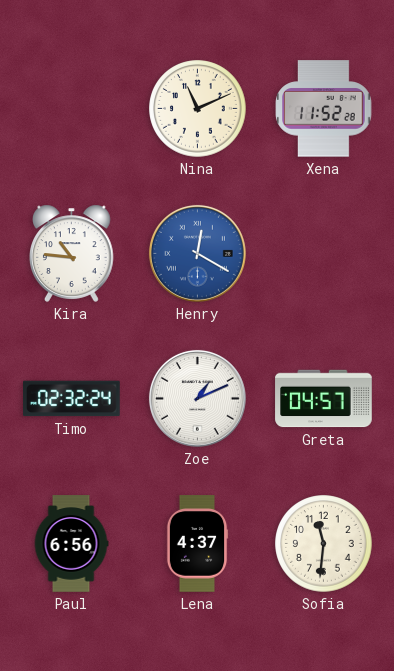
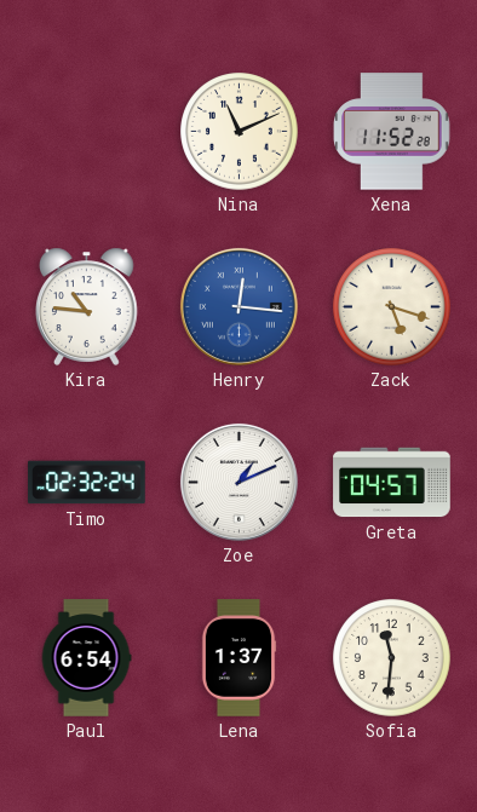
Henry: 12:20 -> 12:16
Zack: none -> 5:18
Paul: 6:56 -> 6:54
Lena: 4:37 -> 1:37
